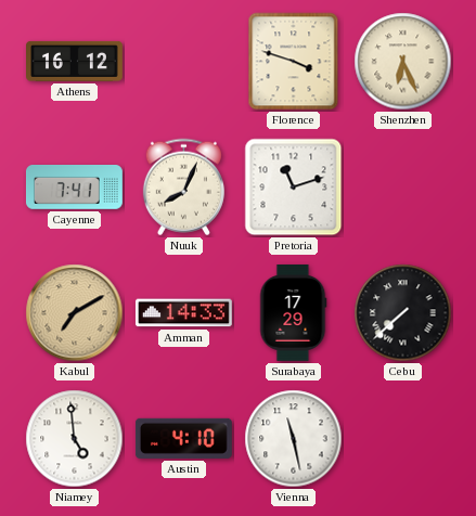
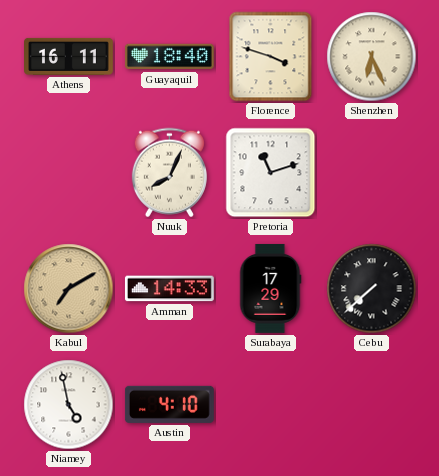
Athens: 16:12 -> 16:11
Guayaquil: none -> 18:40
Cayenne: 7:41 -> none
Niamey: 4:59 -> 4:58
Vienna: 11:28 -> none
